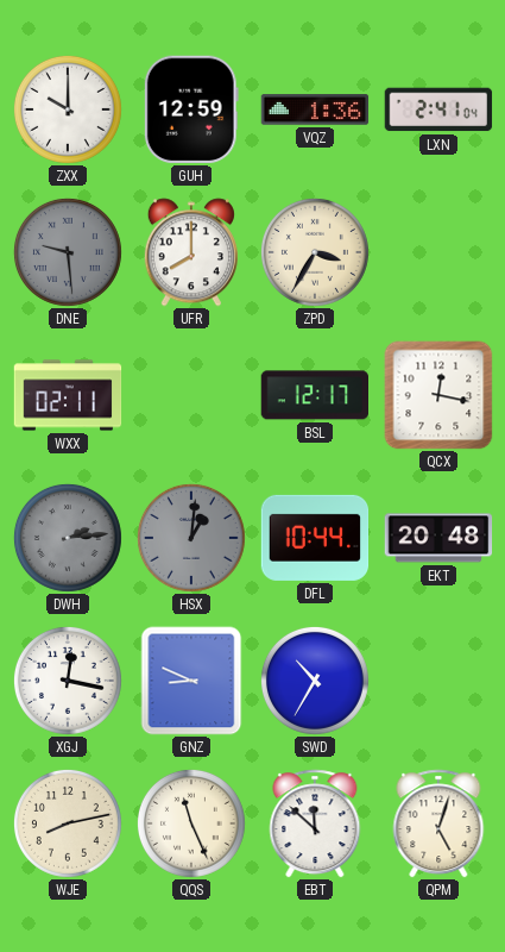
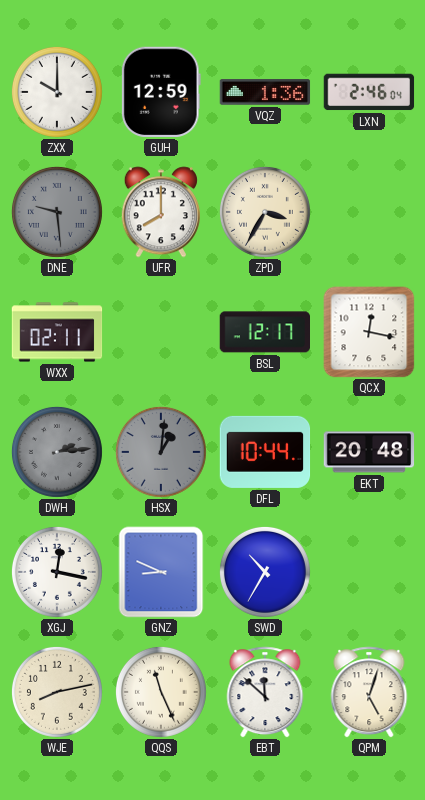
LXN: 2:41 -> 2:46
